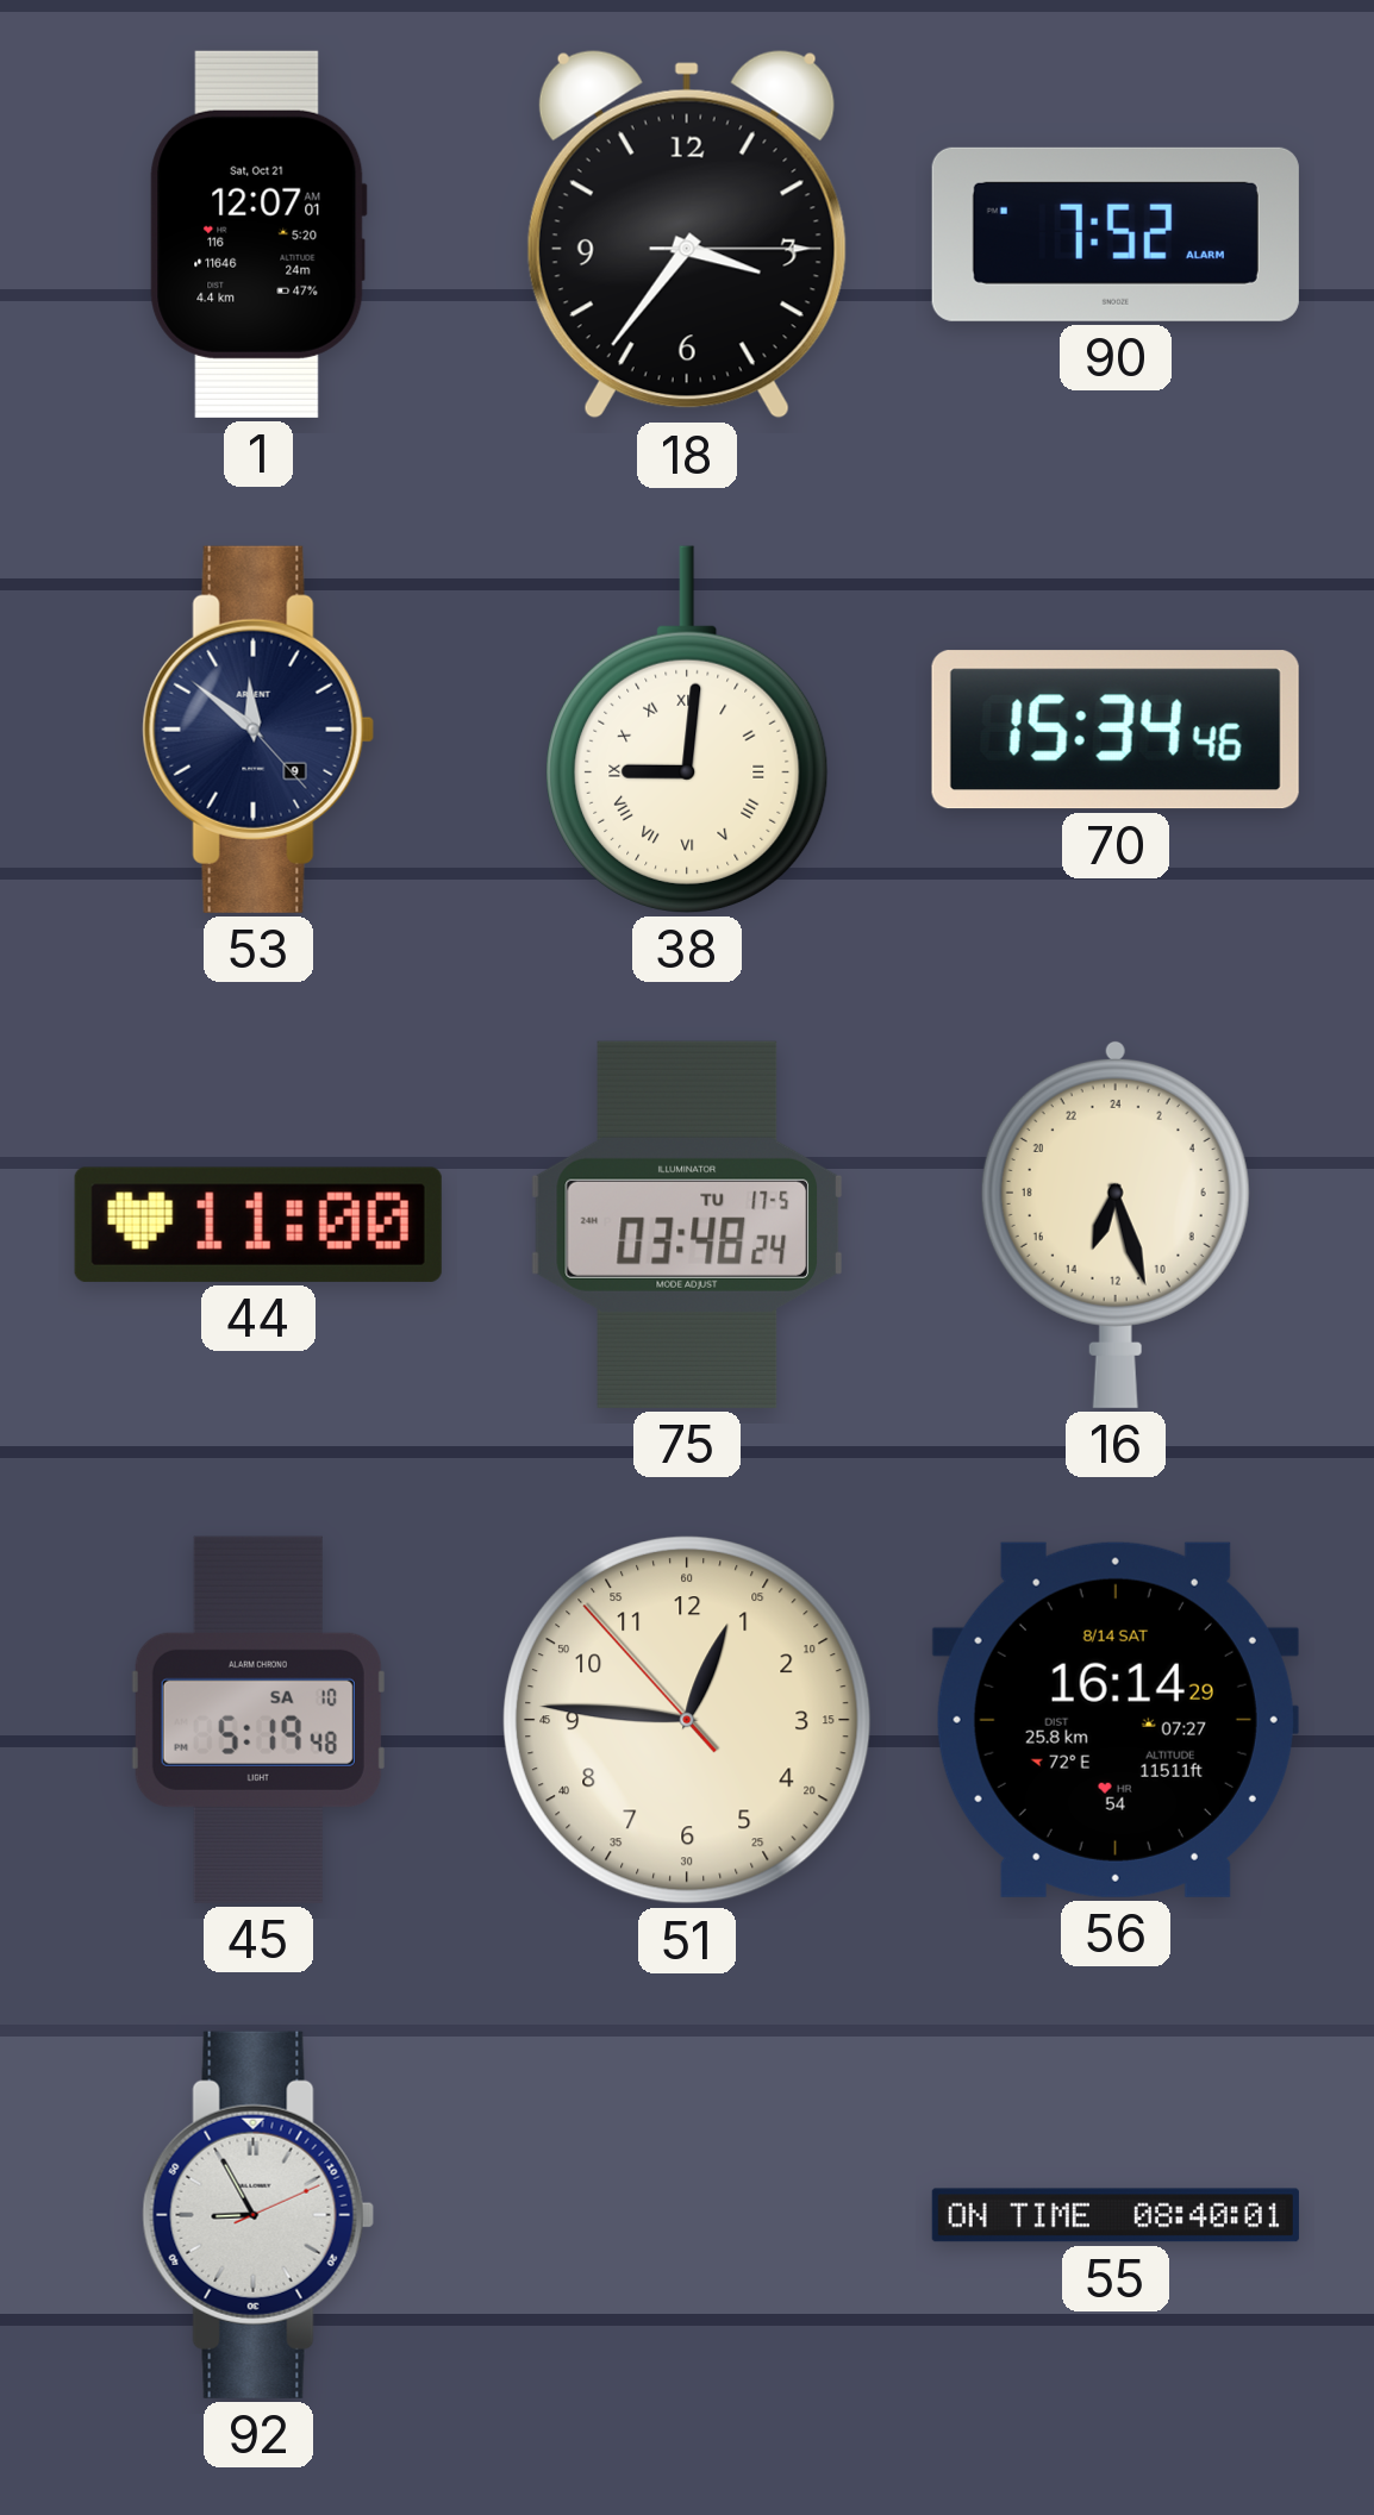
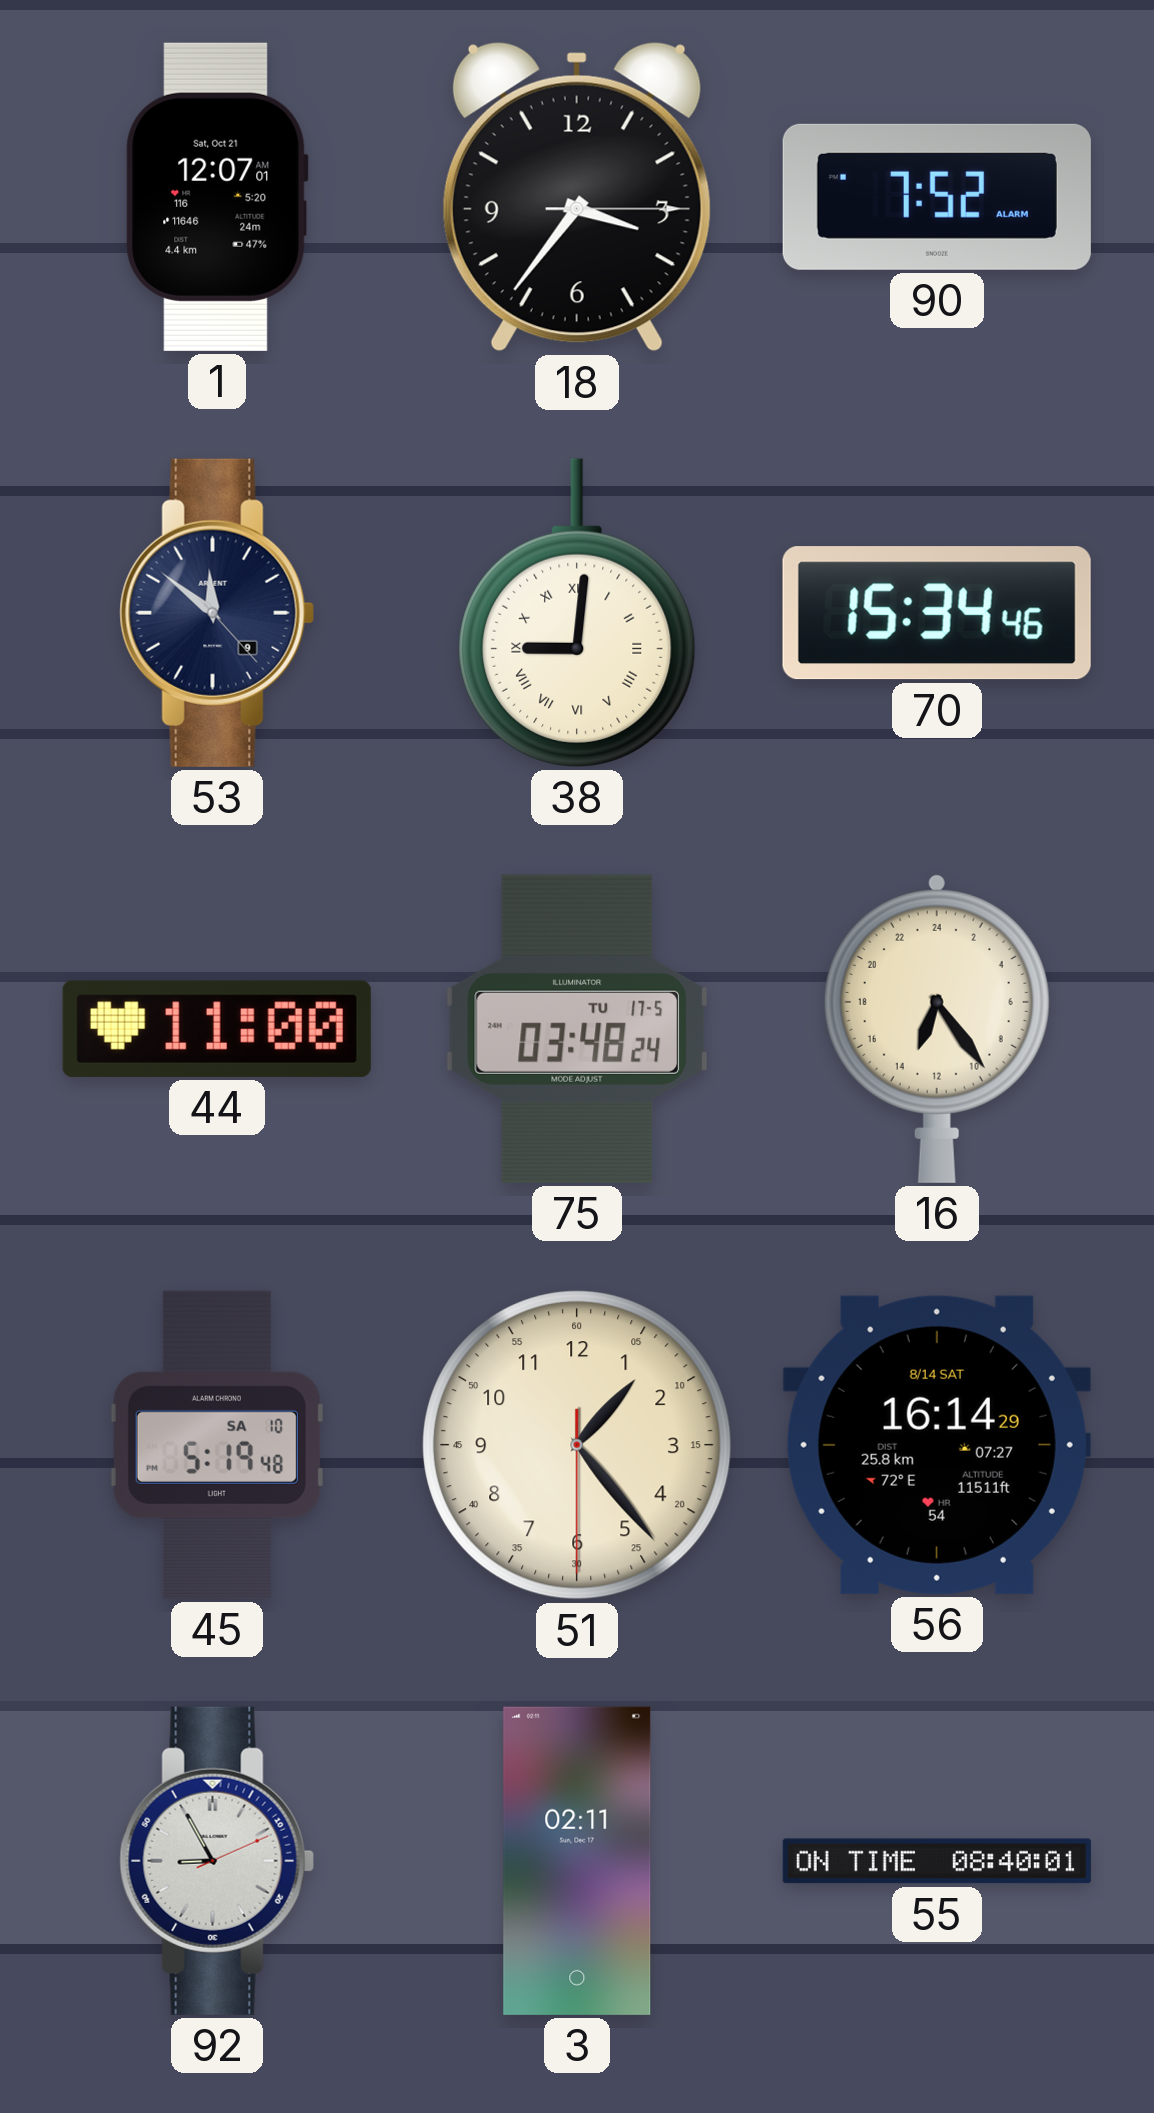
16: 13:27 -> 13:24
51: 12:45 -> 1:23
3: none -> 02:11
